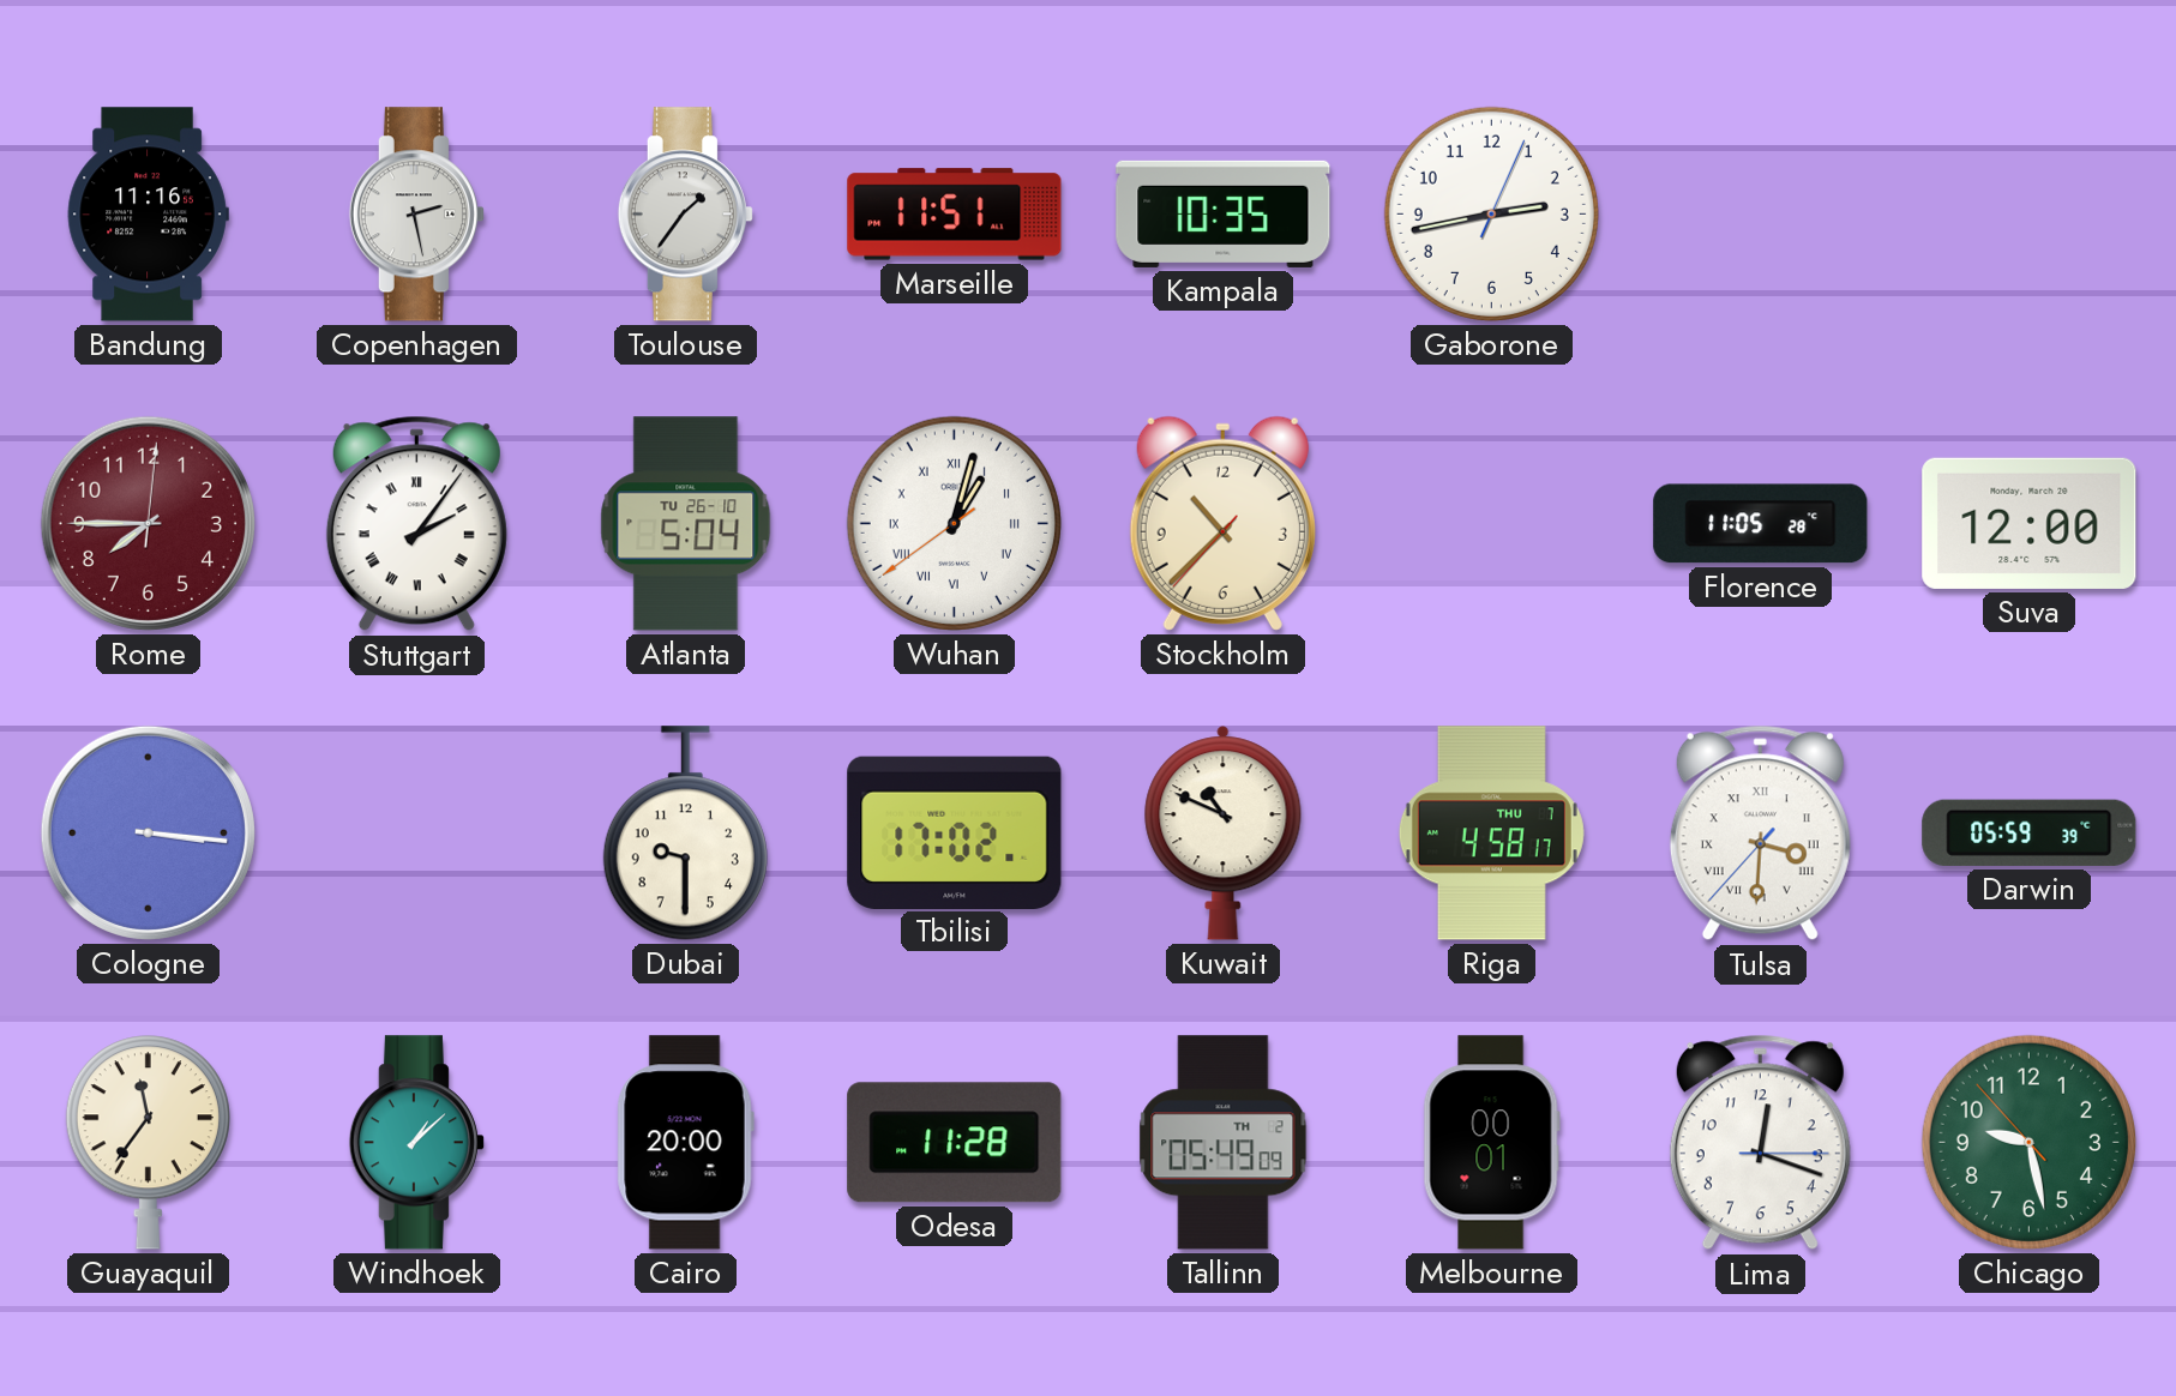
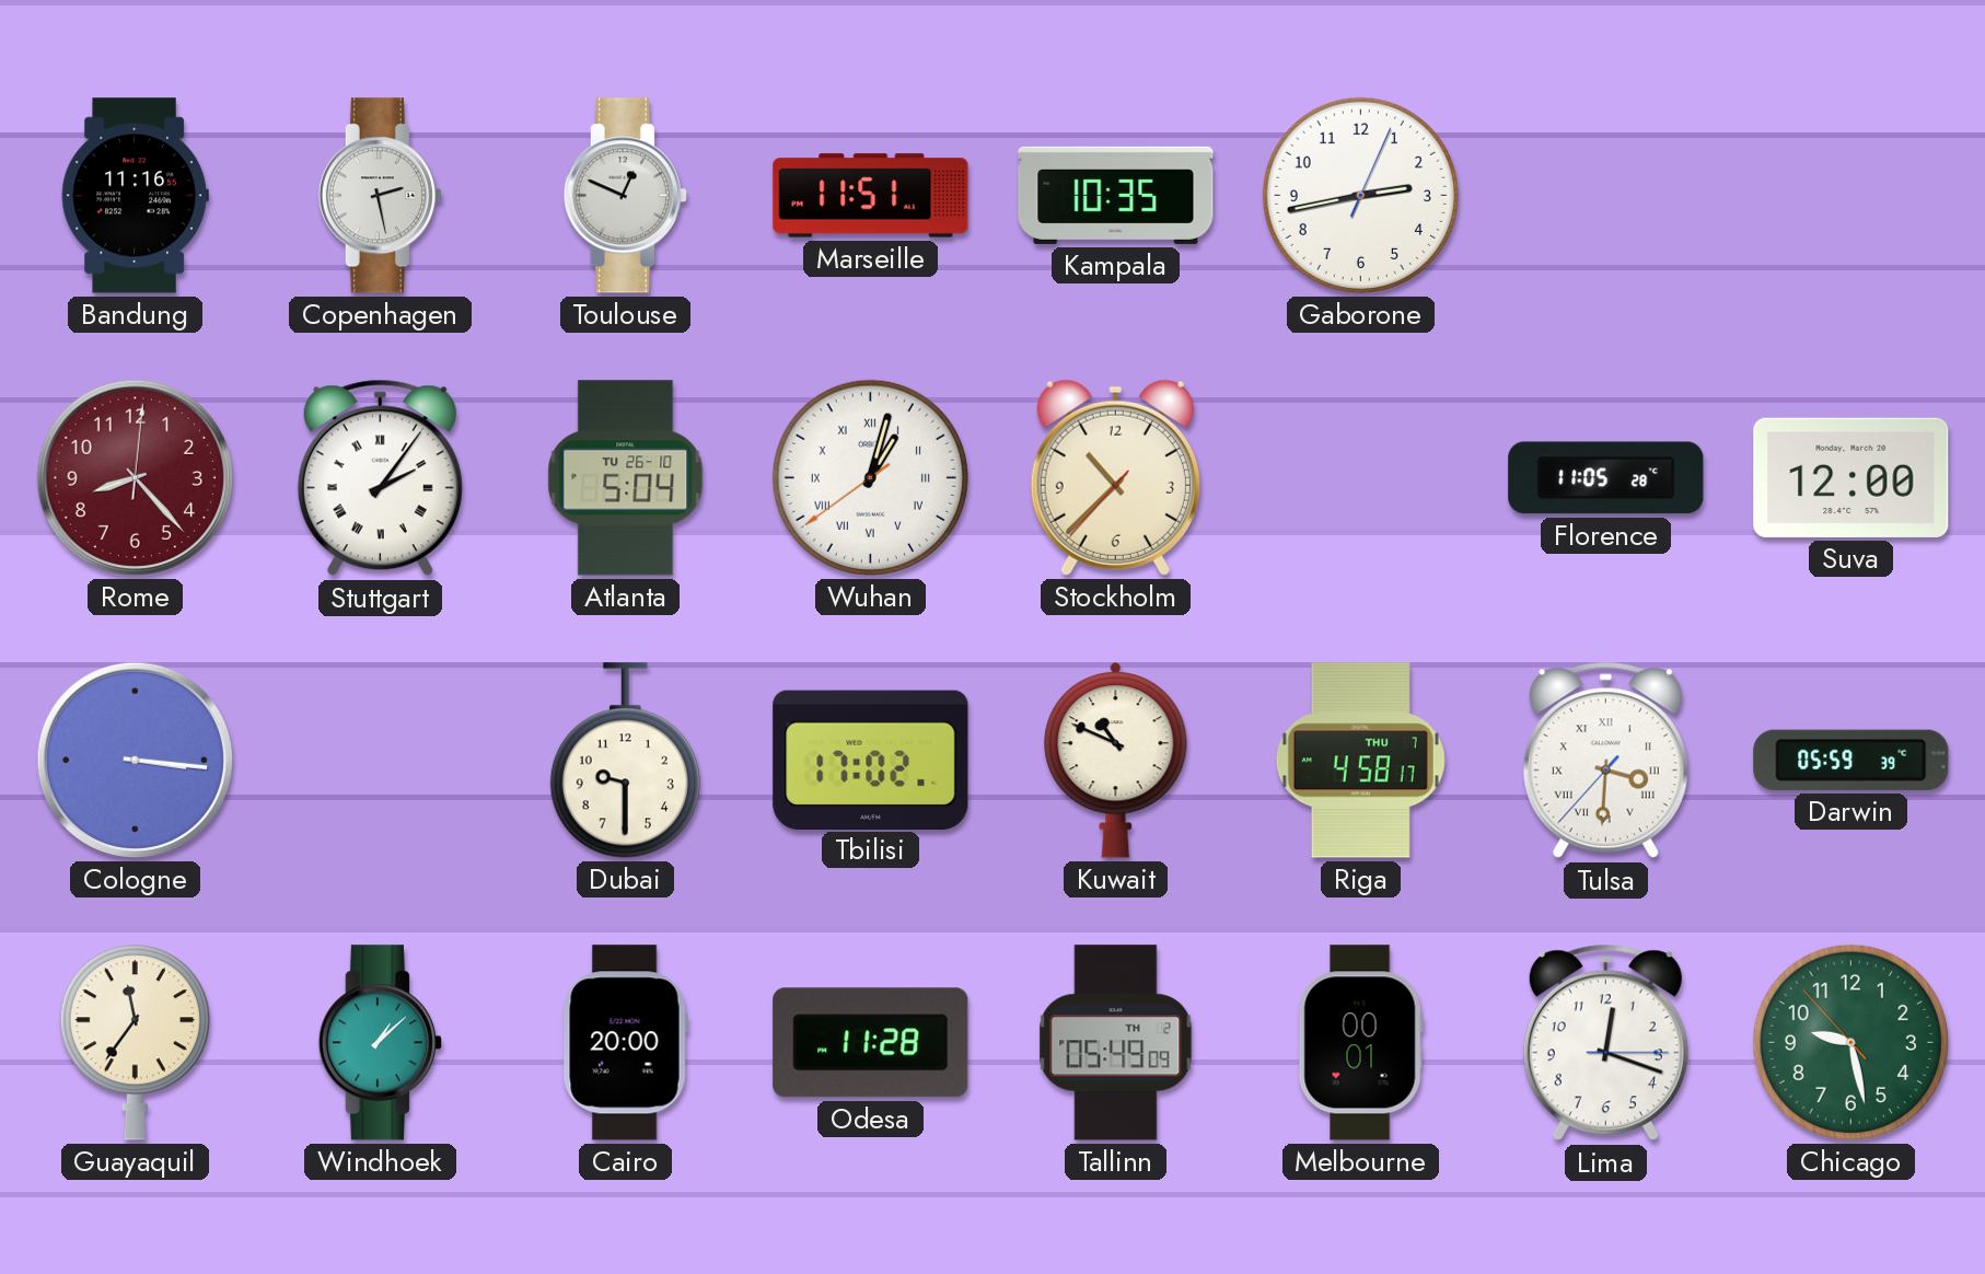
Toulouse: 1:36 -> 12:49
Rome: 7:45 -> 8:23
